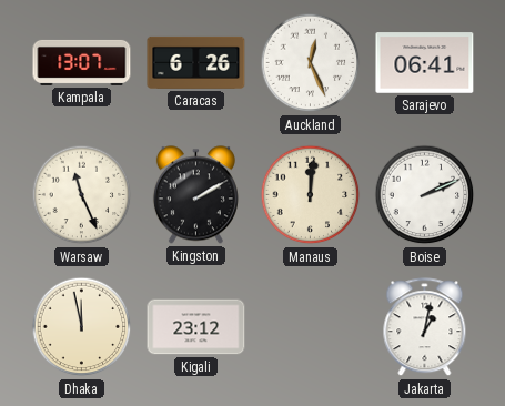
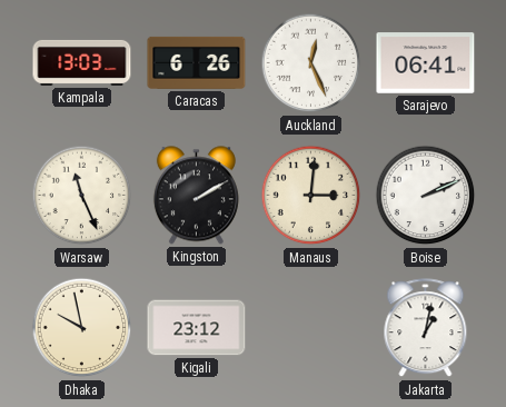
Kampala: 13:07 -> 13:03
Manaus: 12:01 -> 3:01
Dhaka: 11:58 -> 9:58
